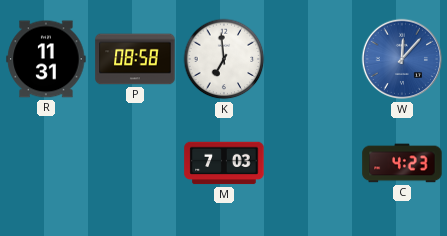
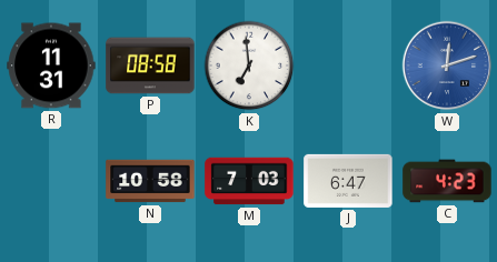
W: 12:07 -> 12:12
N: none -> 10:58
J: none -> 6:47
